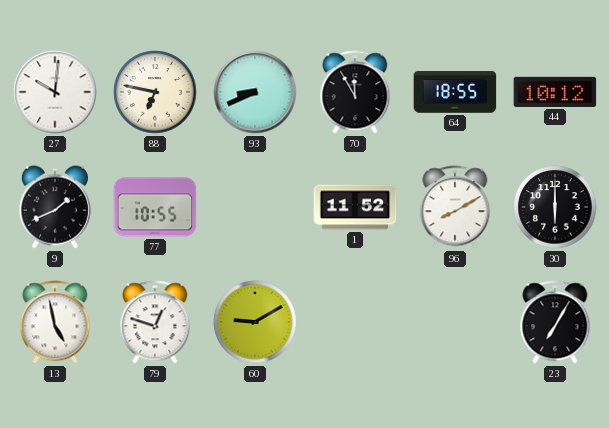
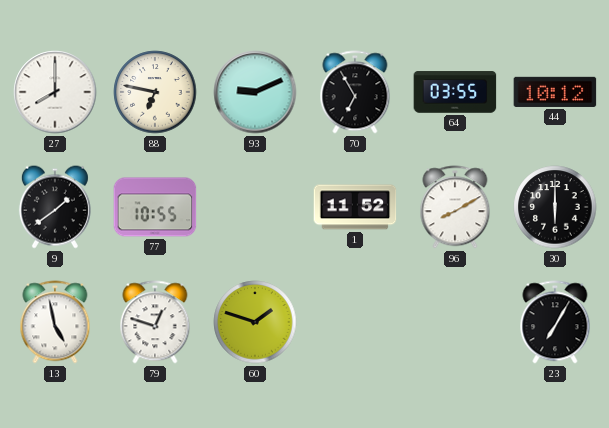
27: 10:01 -> 8:00
93: 8:41 -> 9:11
70: 11:55 -> 6:55
64: 18:55 -> 03:55
9: 1:41 -> 1:39
60: 9:10 -> 1:48
